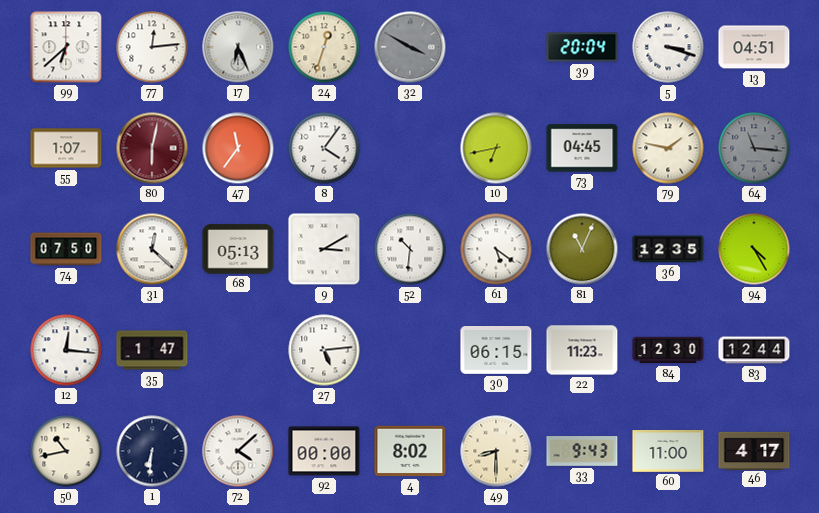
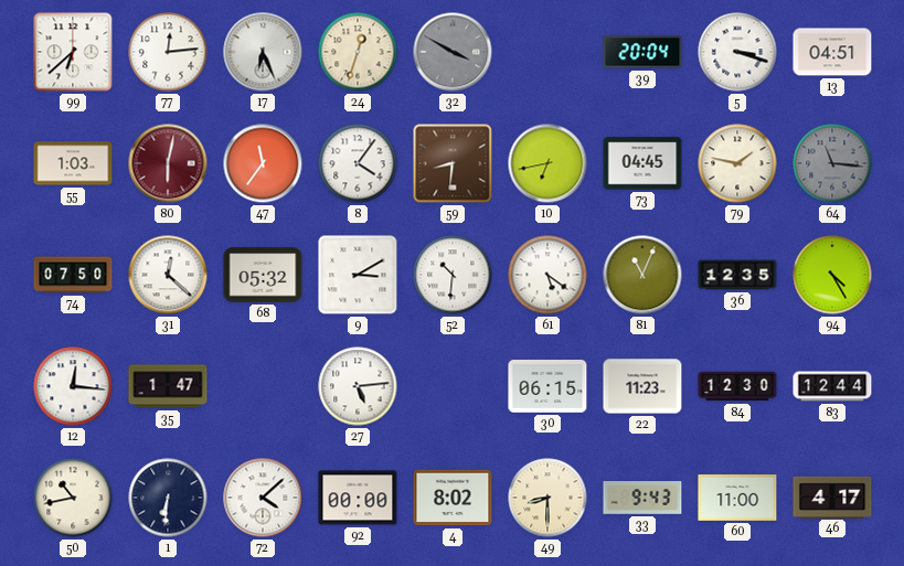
55: 1:07 -> 1:03
59: none -> 8:31
68: 05:13 -> 05:32
